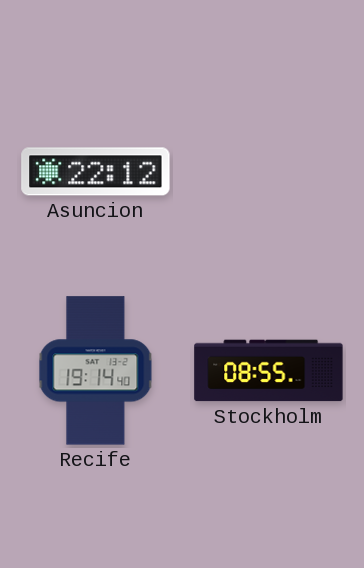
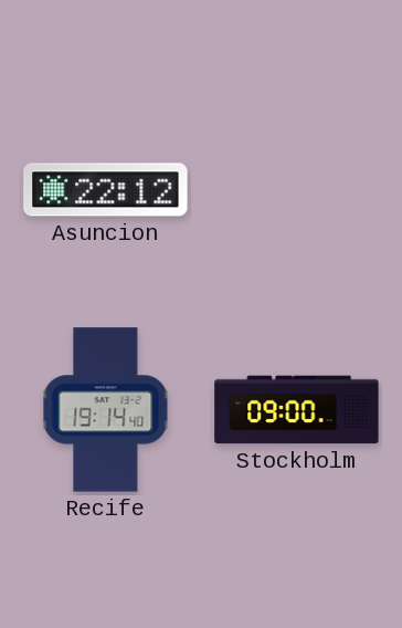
Stockholm: 08:55 -> 09:00
